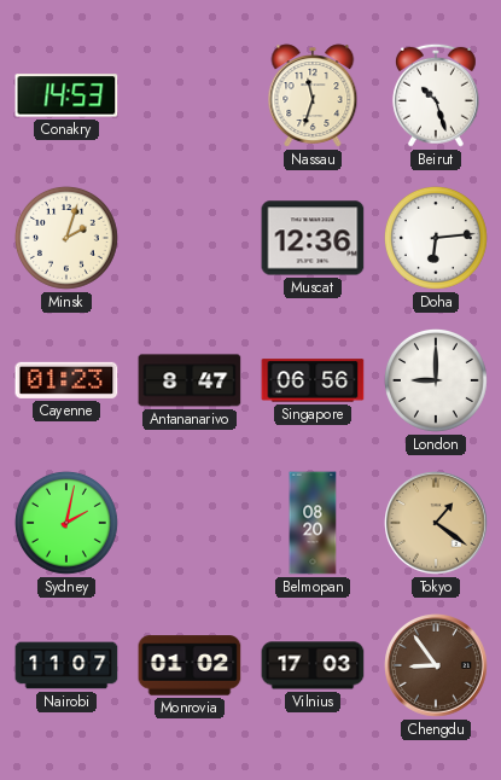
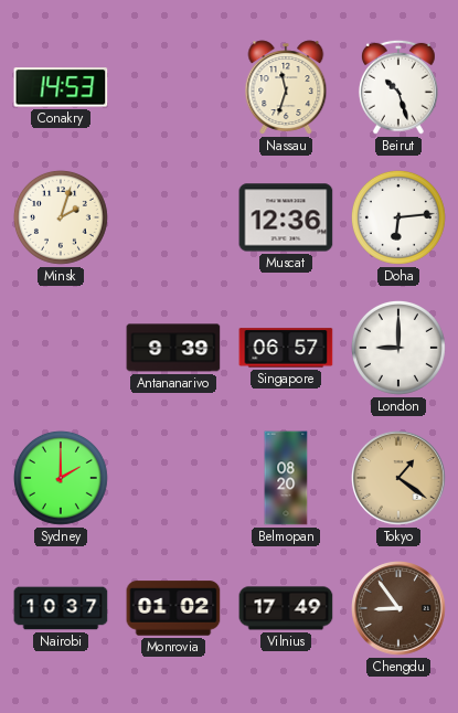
Cayenne: 01:23 -> none
Antananarivo: 8:47 -> 9:39
Singapore: 06:56 -> 06:57
Sydney: 2:02 -> 2:00
Nairobi: 11:07 -> 10:37
Vilnius: 17:03 -> 17:49
